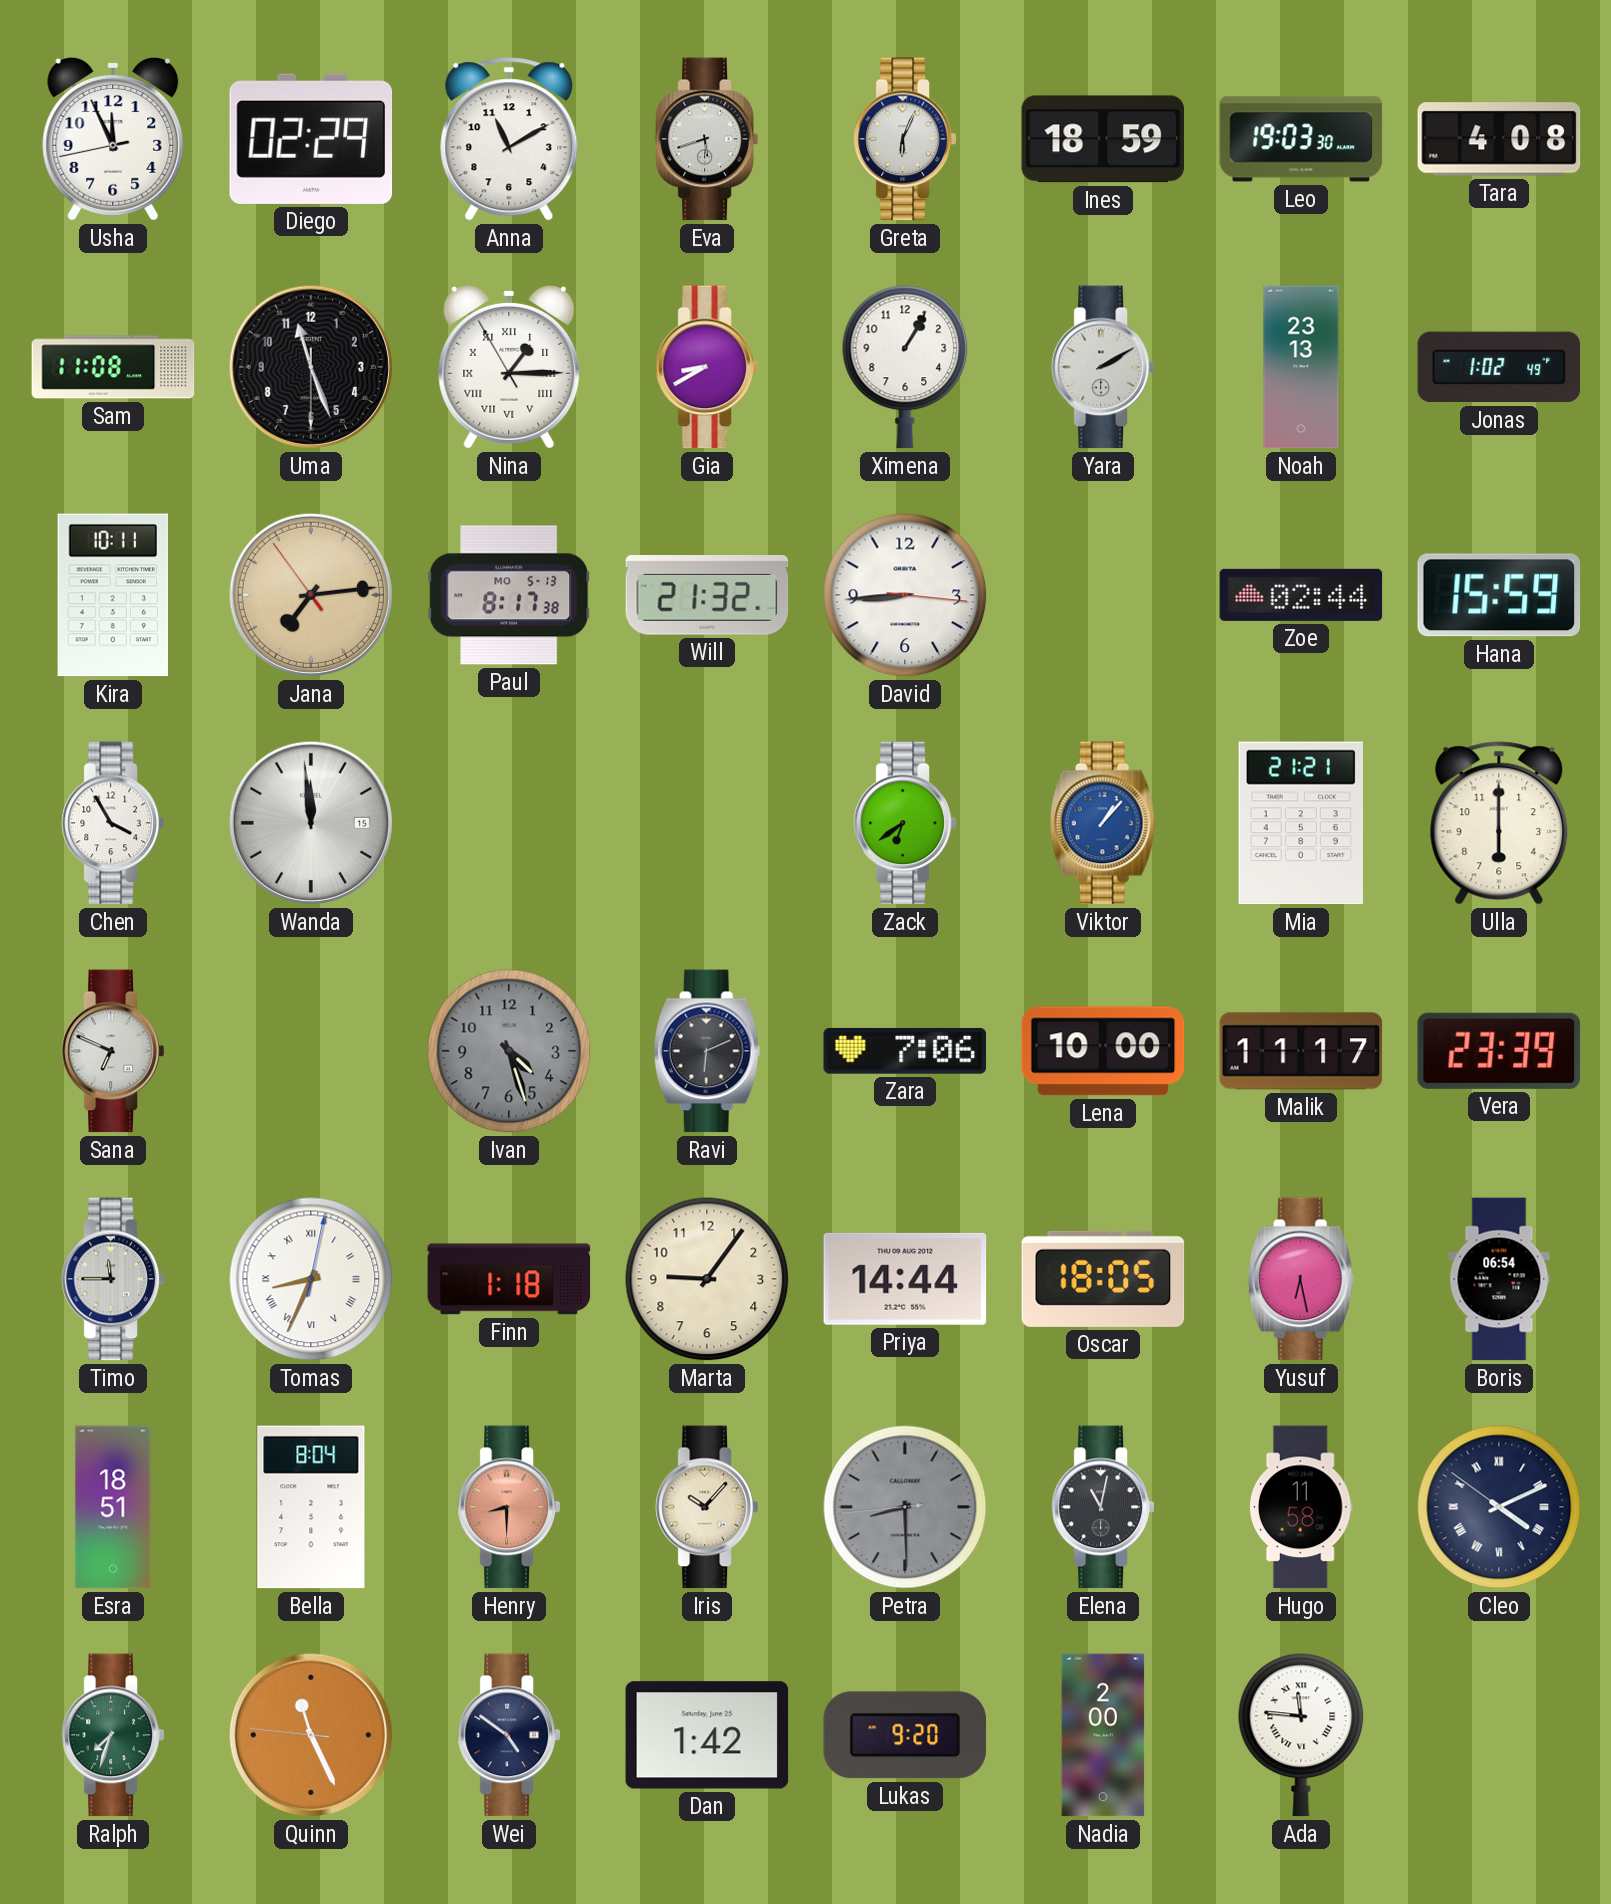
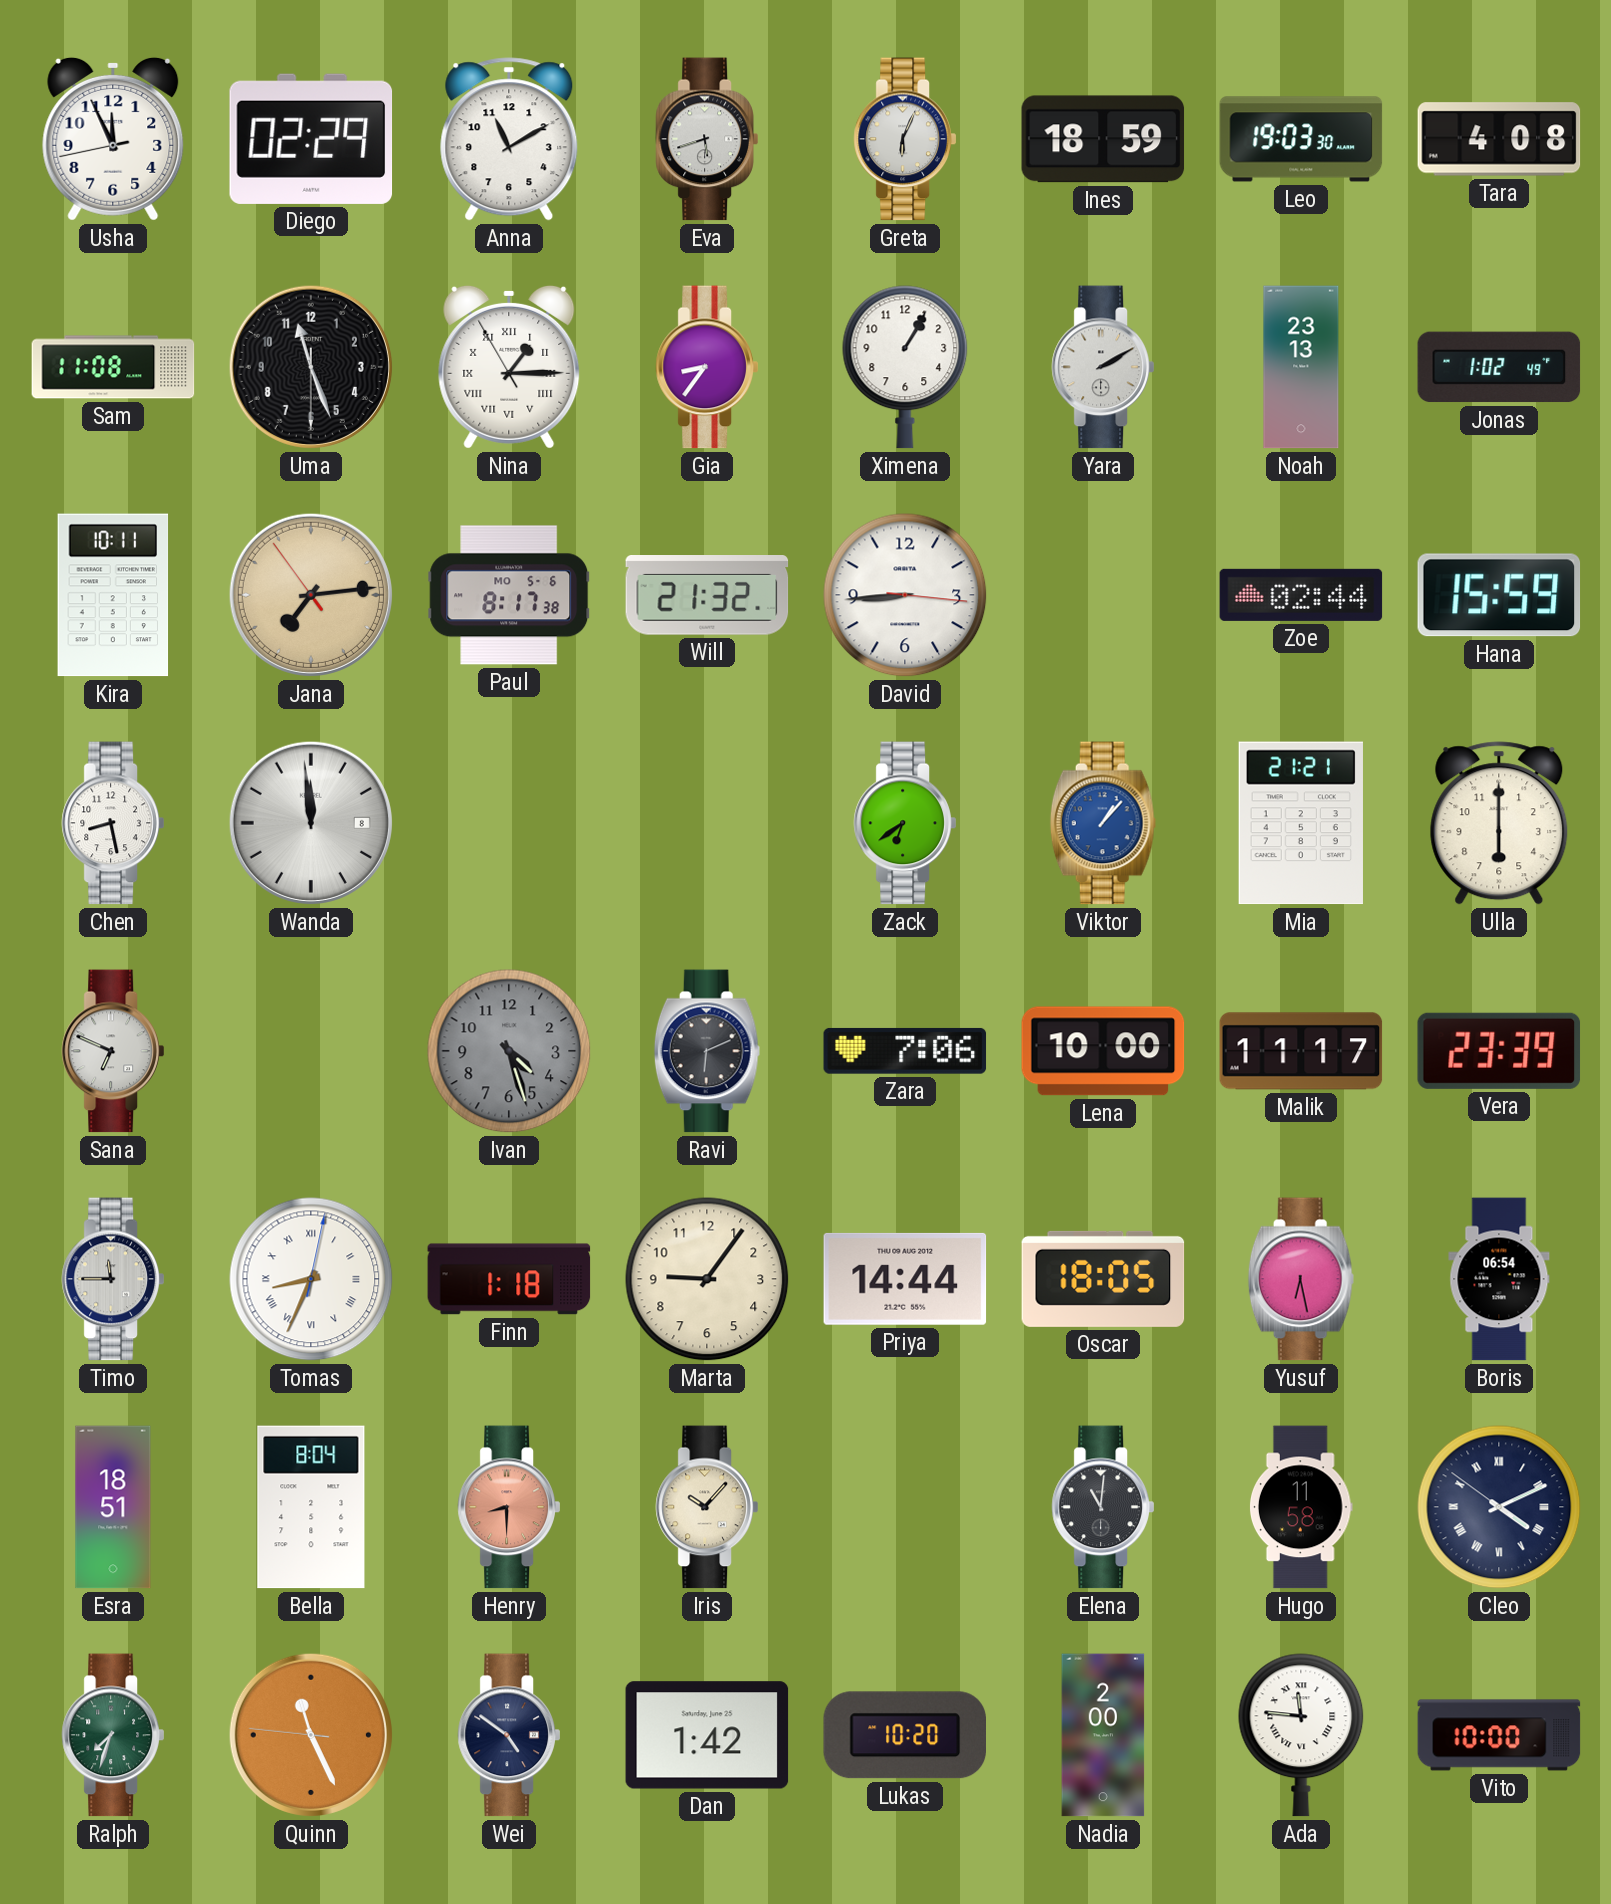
Gia: 8:40 -> 8:36
Paul date: MO 5-13 -> MO 5-6
Chen: 3:55 -> 8:28
Wanda date: 15 -> 8
Petra: 8:29 -> none
Elena: 11:02 -> 11:01
Lukas: 9:20 -> 10:20
Vito: none -> 10:00
